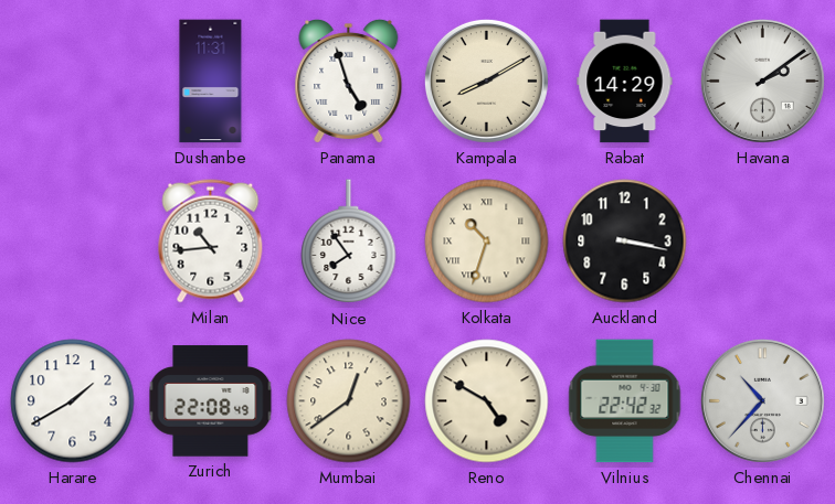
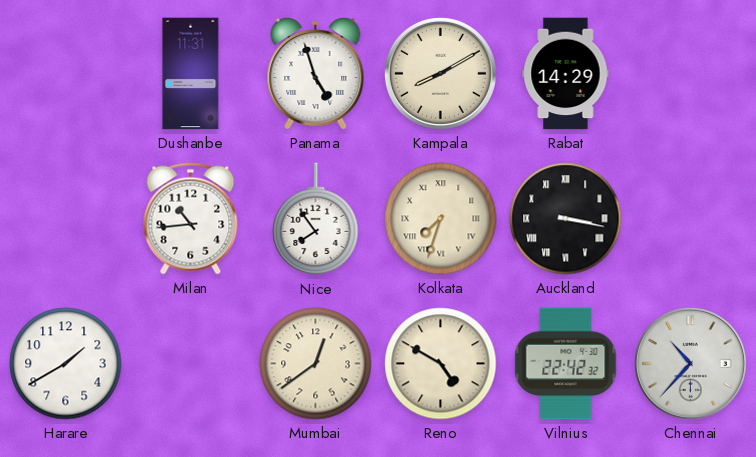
Havana: 2:09 -> none
Kolkata: 10:33 -> 7:33
Auckland numerals: Arabic -> Roman
Zurich: 22:08 -> none
